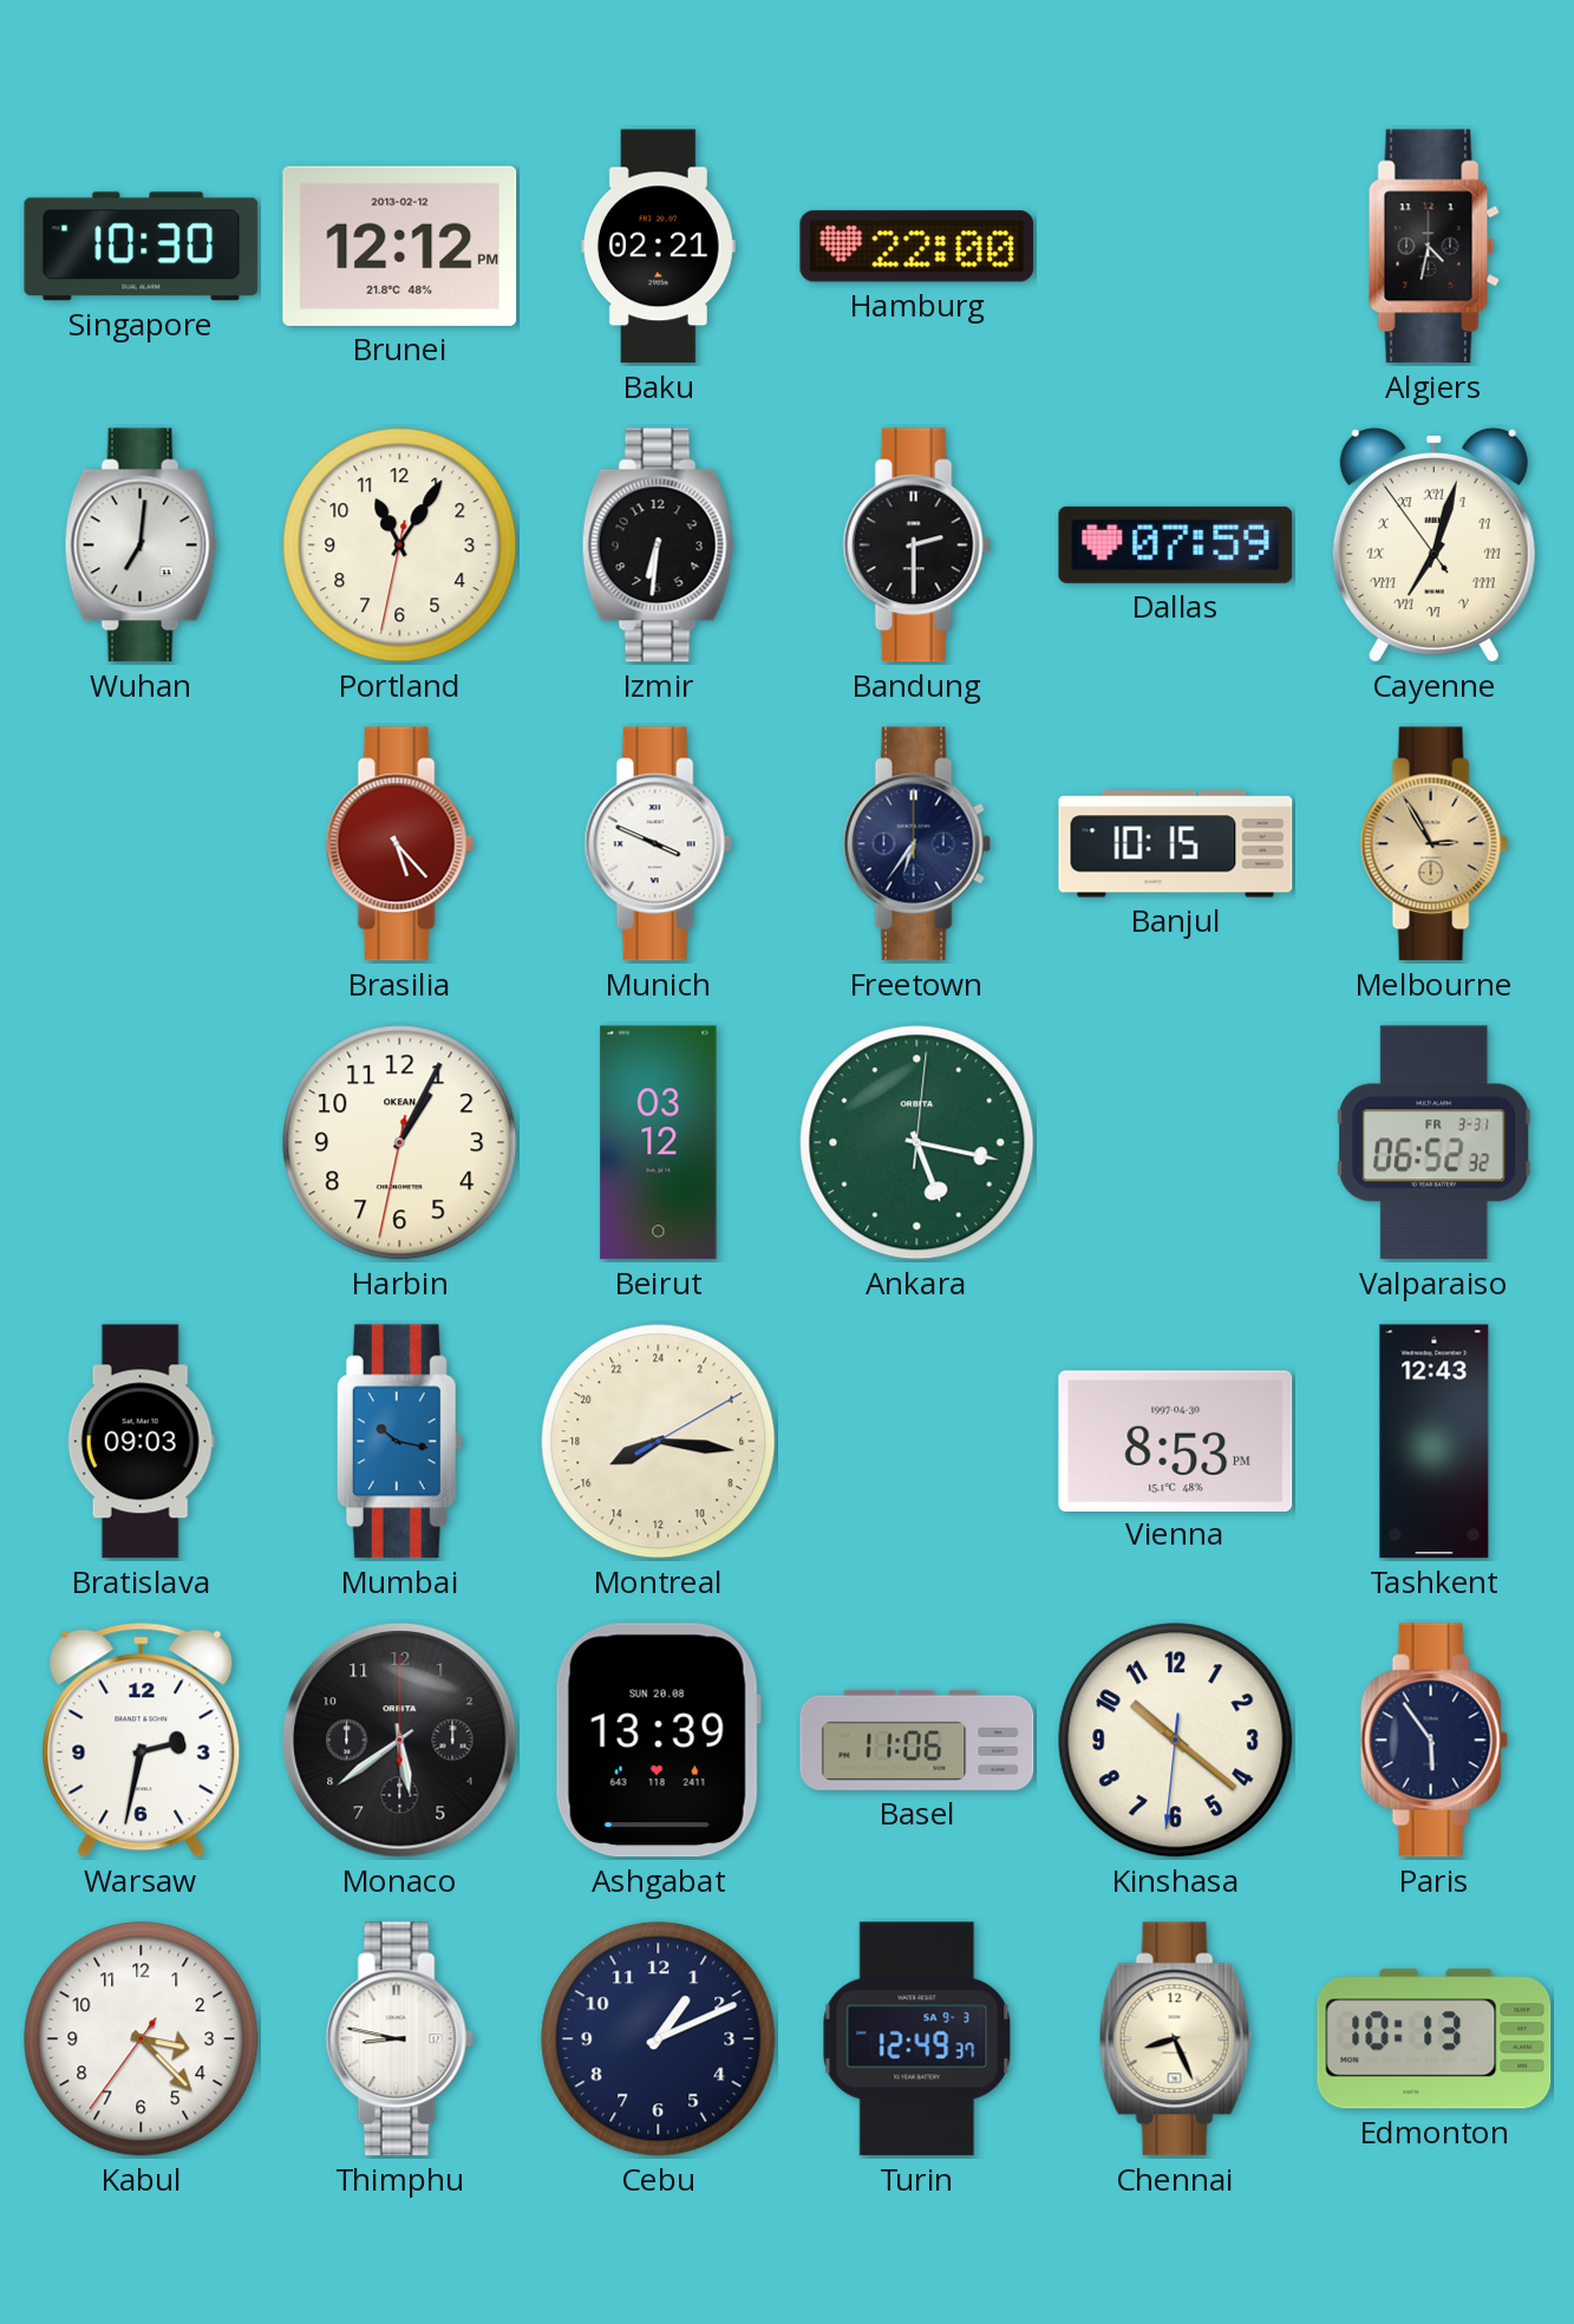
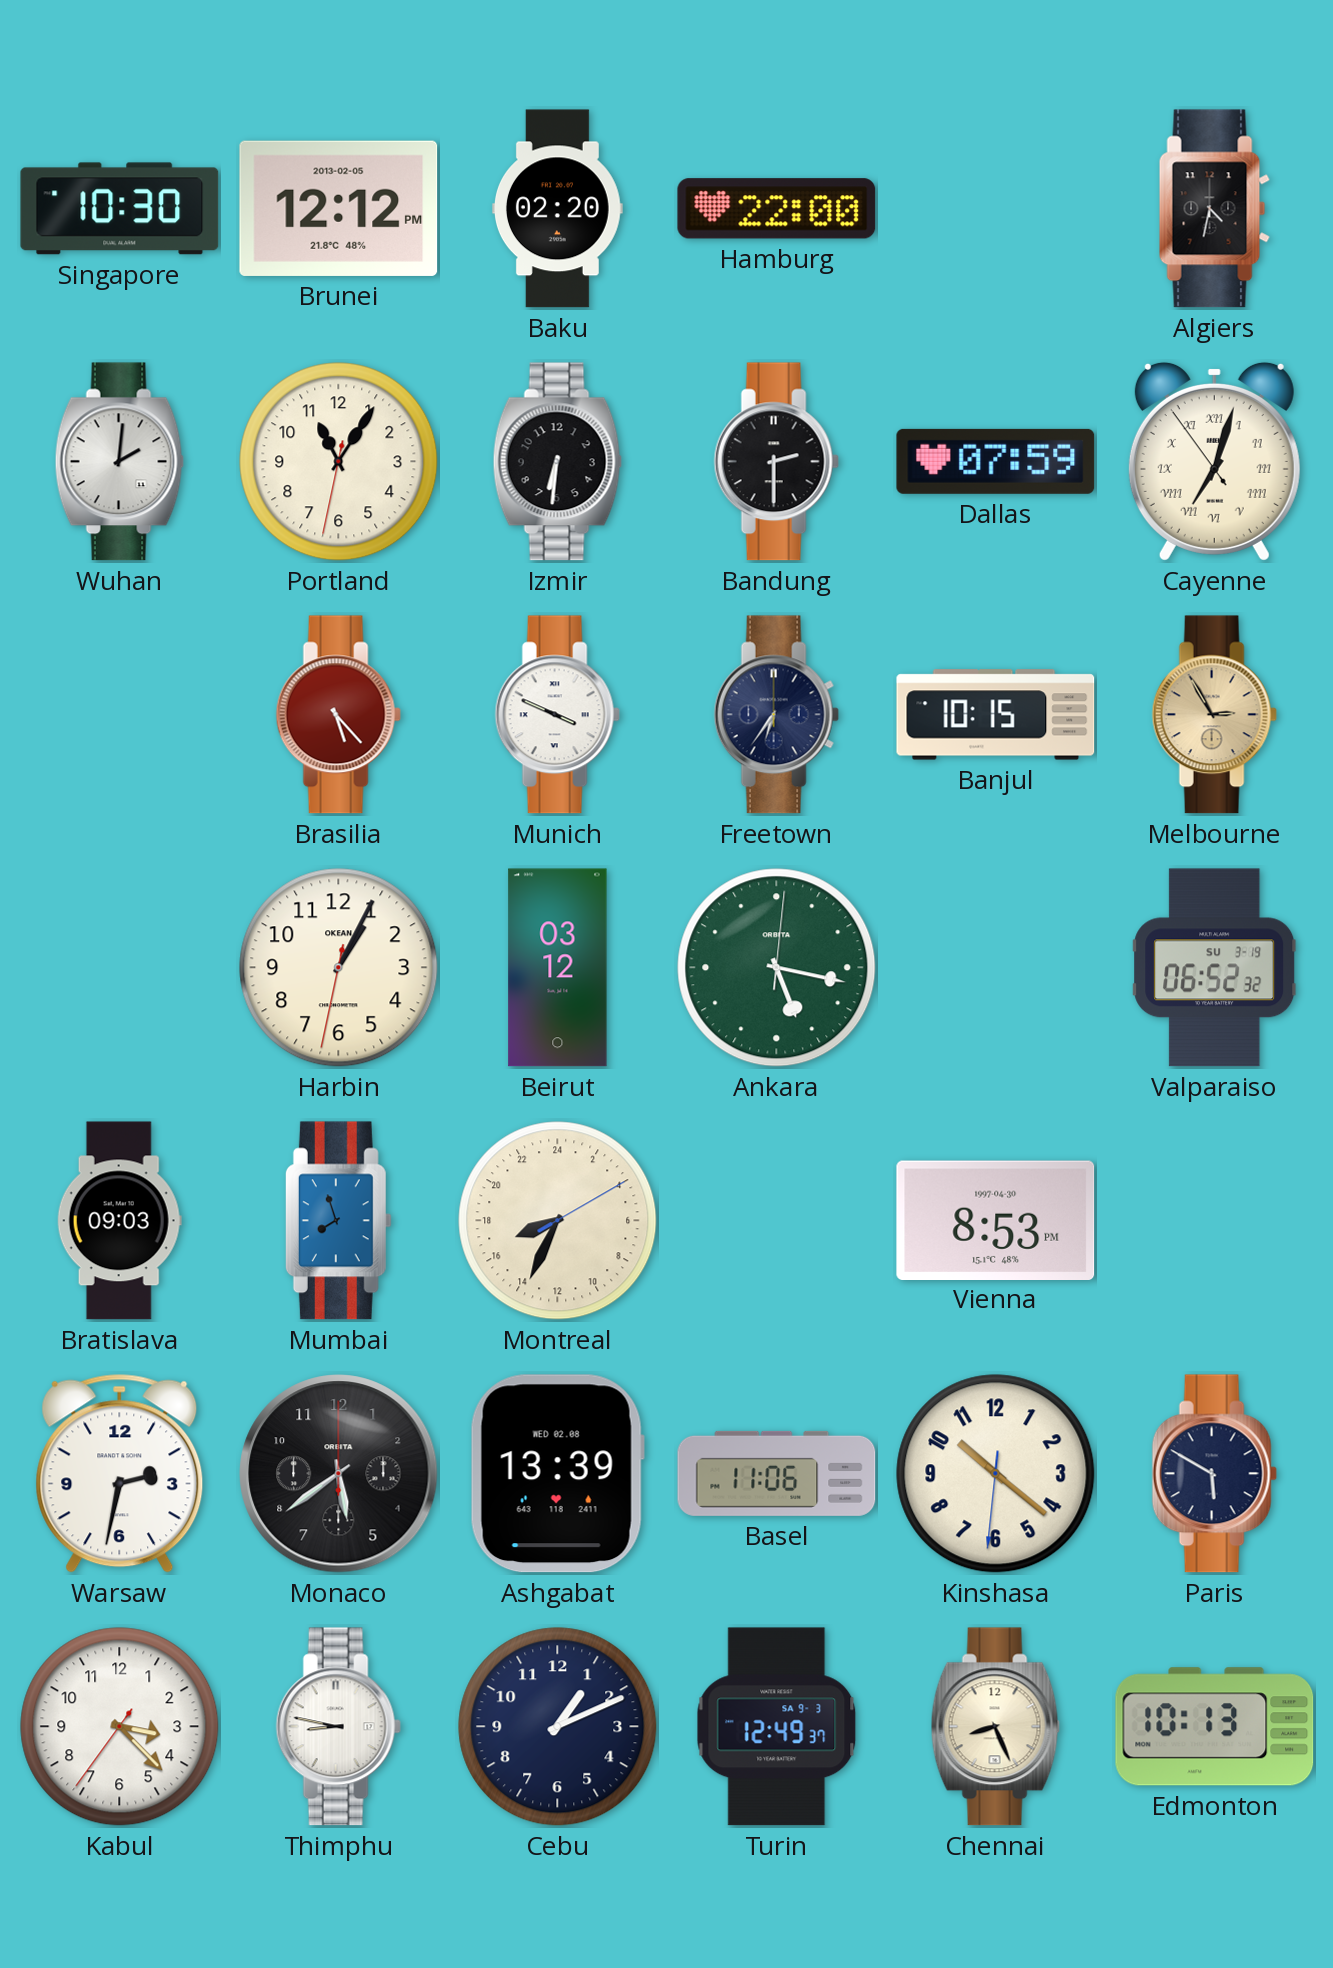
Brunei date: 2013-02-12 -> 2013-02-05
Baku: 02:21 -> 02:20
Wuhan: 7:01 -> 2:01
Valparaiso date: FR 3-31 -> SU 3-19
Mumbai: 10:17 -> 7:57
Montreal: 16:16 -> 16:34
Tashkent: 12:43 -> none
Ashgabat date: SUN 20.08 -> WED 02.08
Paris: 5:54 -> 5:50
